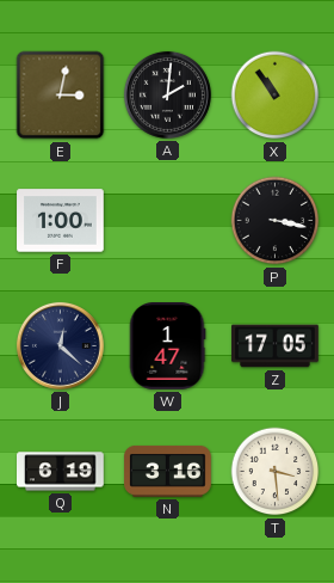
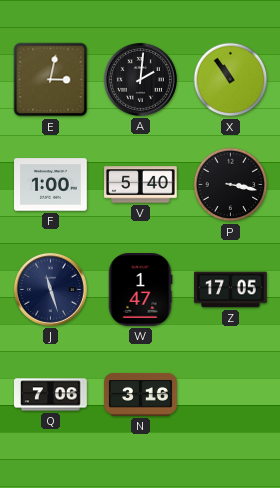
V: none -> 5:40
J: 12:22 -> 11:27
Q: 6:19 -> 7:06
T: 3:29 -> none
